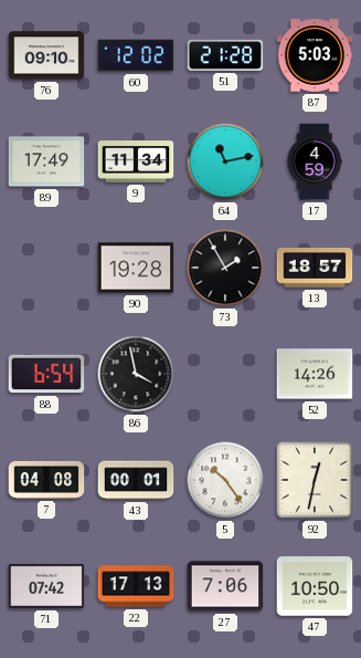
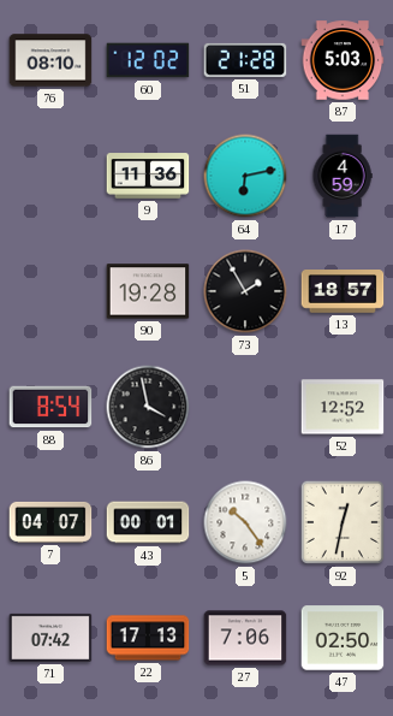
76: 09:10 -> 08:10
89: 17:49 -> none
9: 11:34 -> 11:36
64: 11:13 -> 6:13
88: 6:54 -> 8:54
52: 14:26 -> 12:52
7: 04:08 -> 04:07
47: 10:50 -> 02:50
